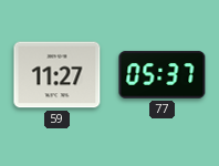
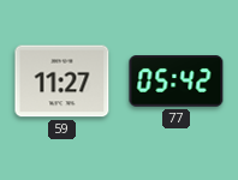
77: 05:37 -> 05:42
